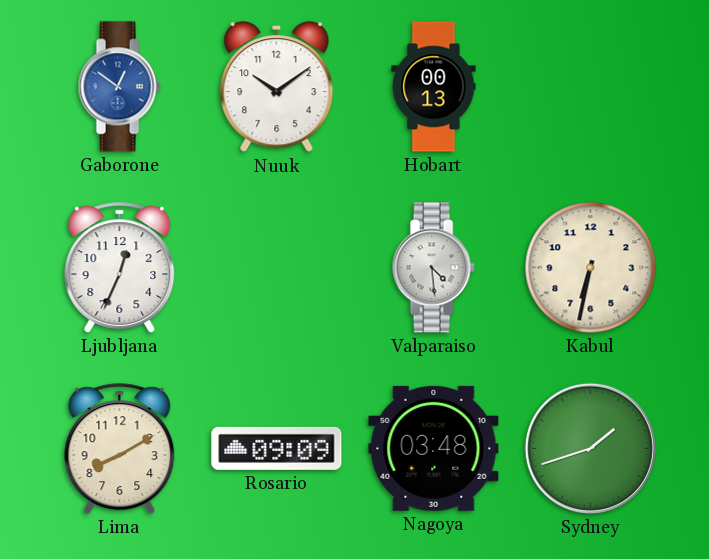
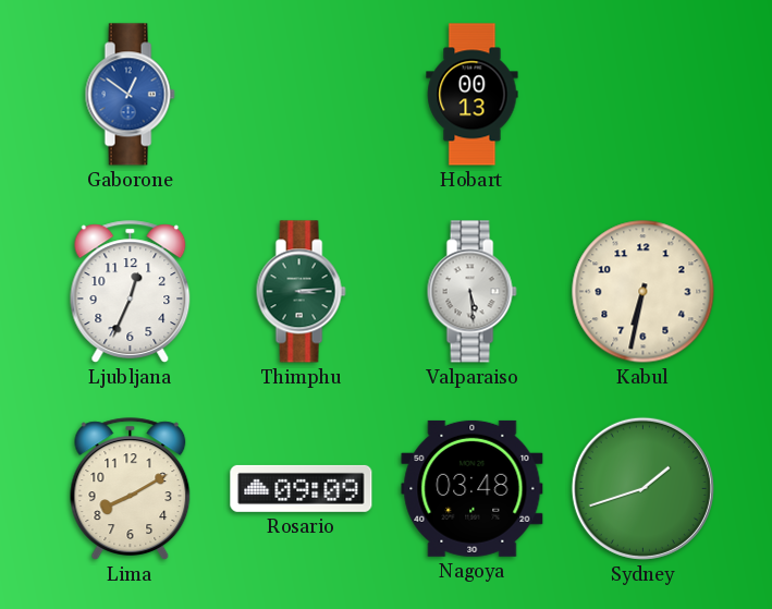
Nuuk: 10:09 -> none
Thimphu: none -> 3:14
Valparaiso: 4:29 -> 5:29
